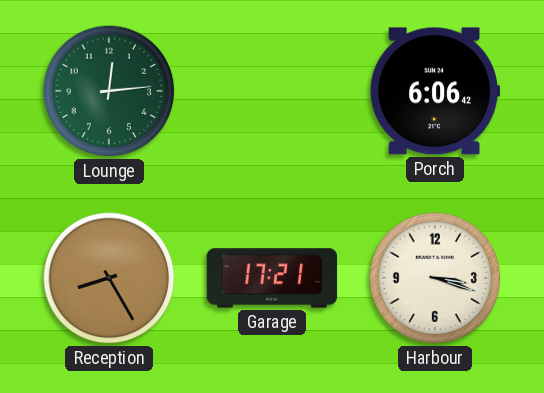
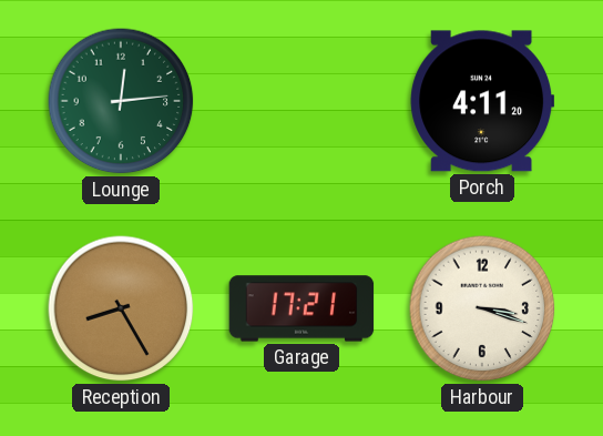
Porch: 6:06 -> 4:11
